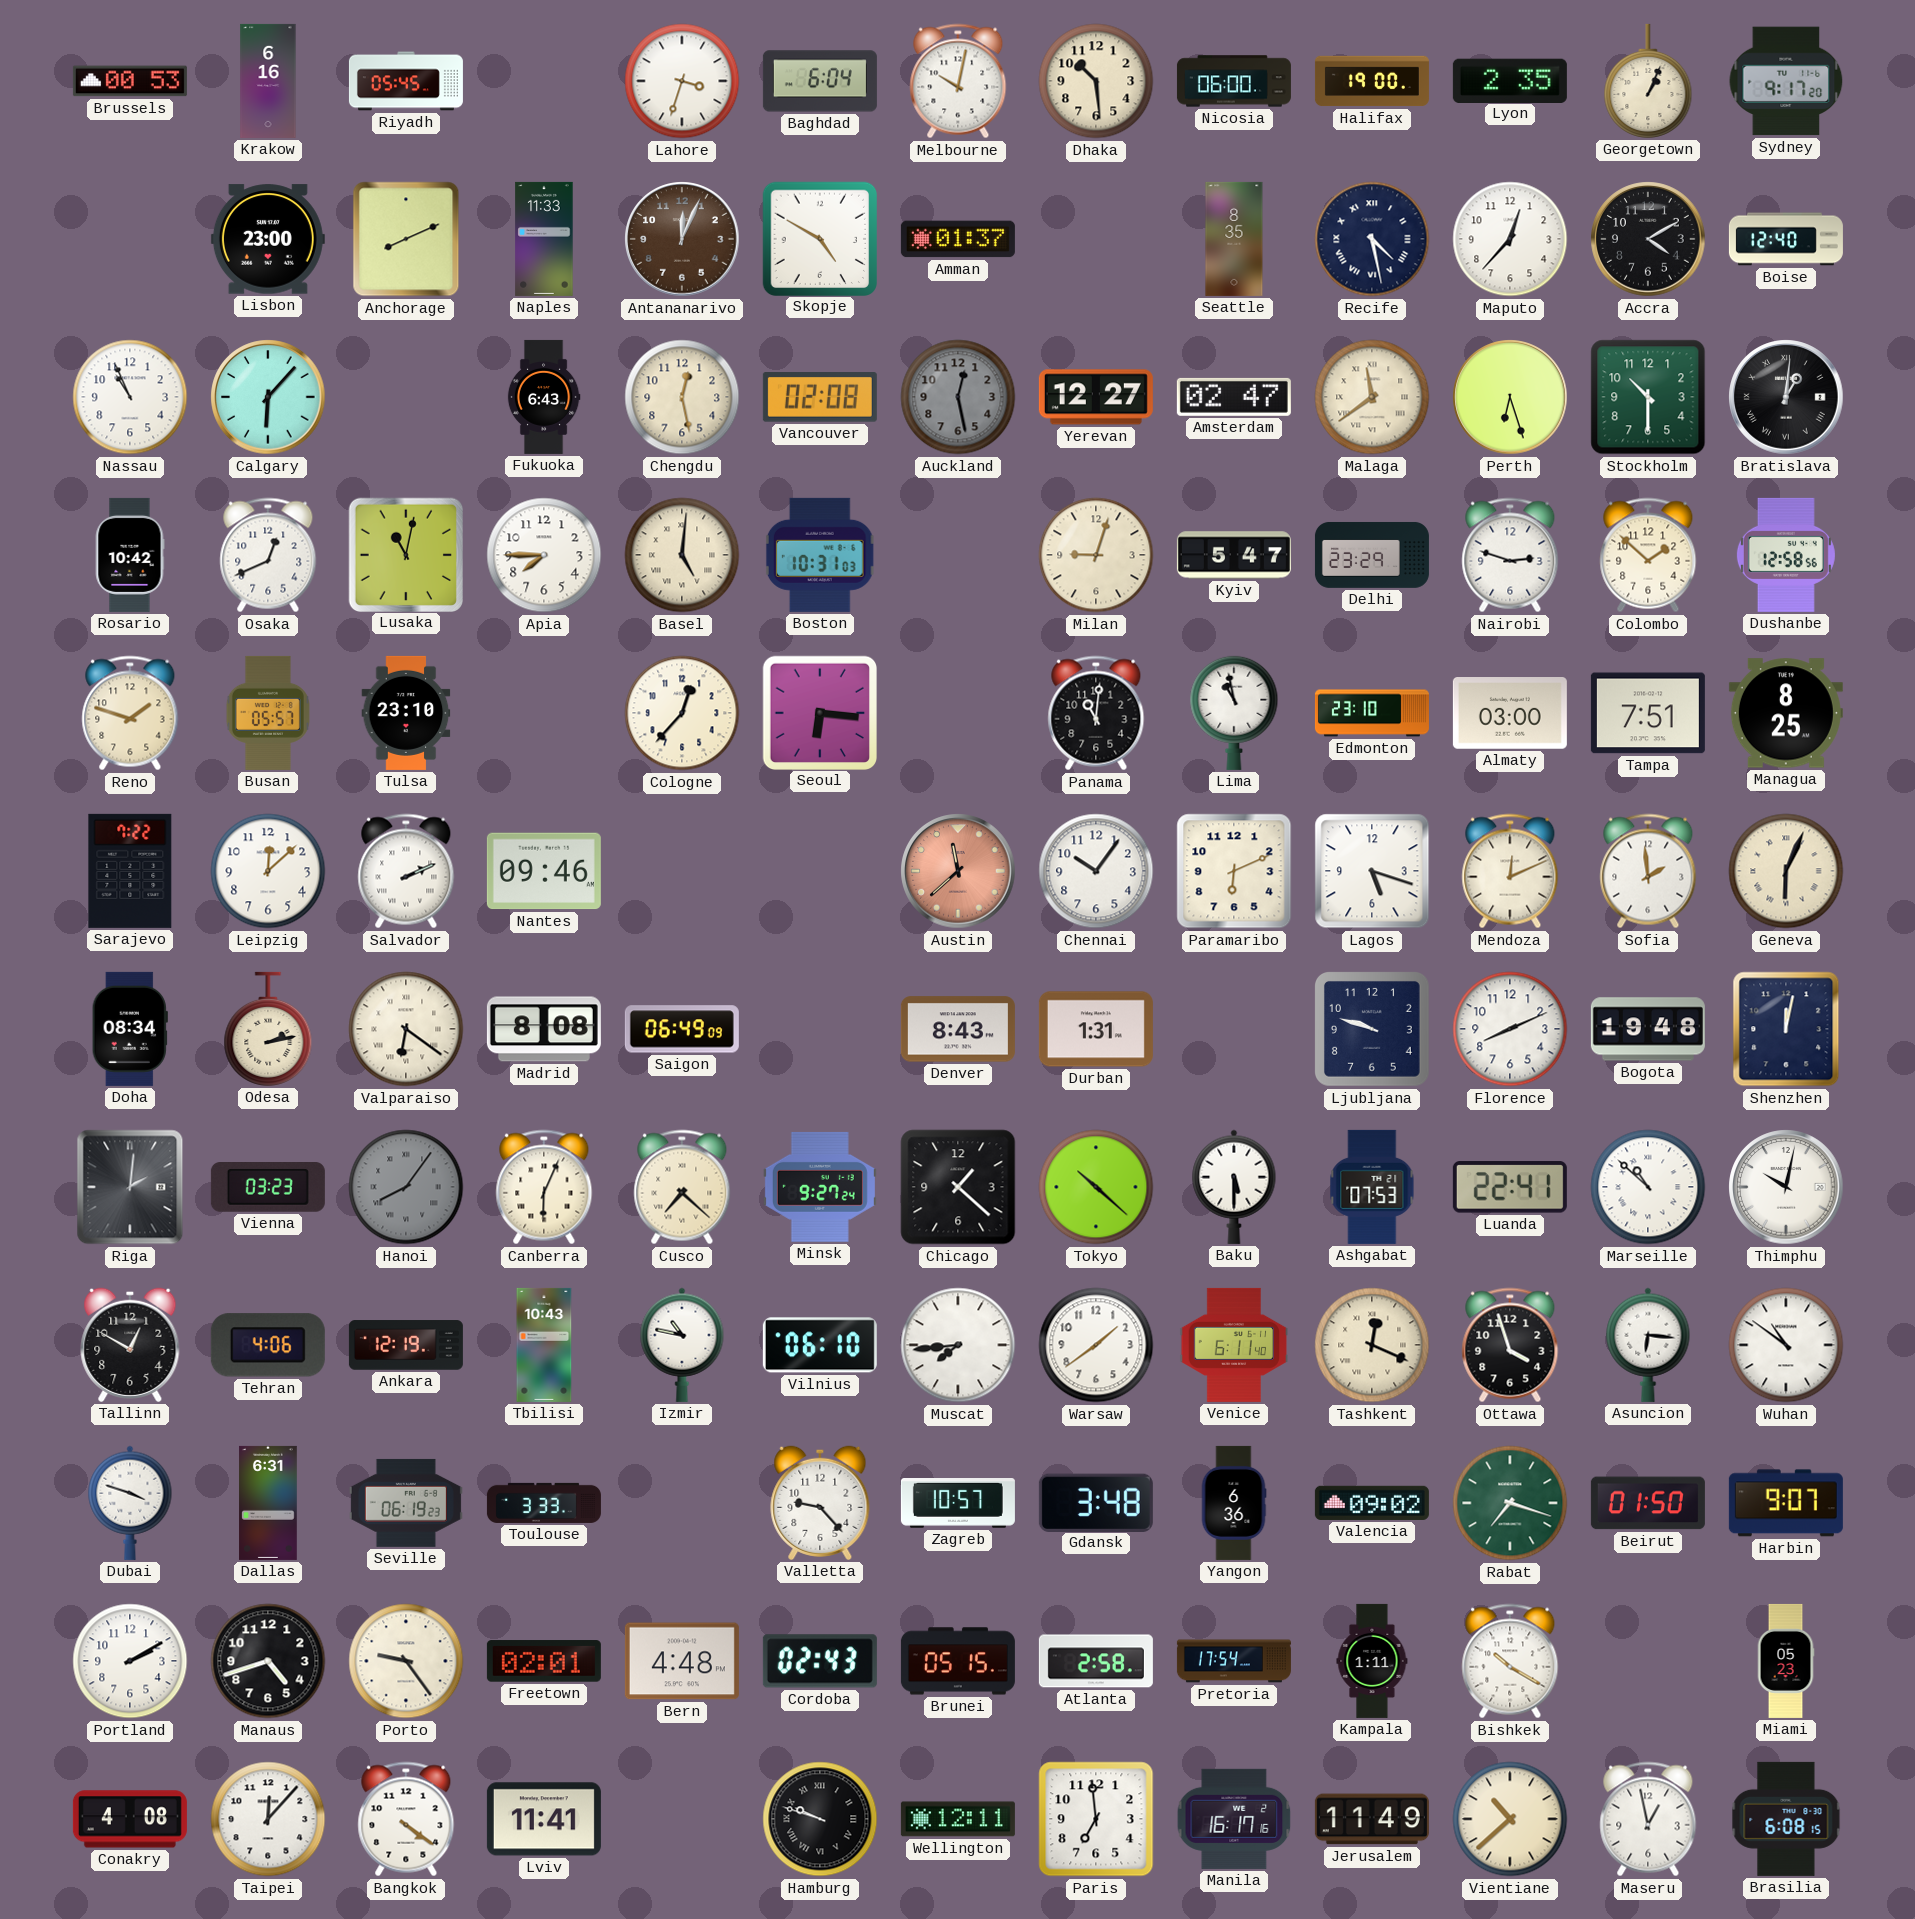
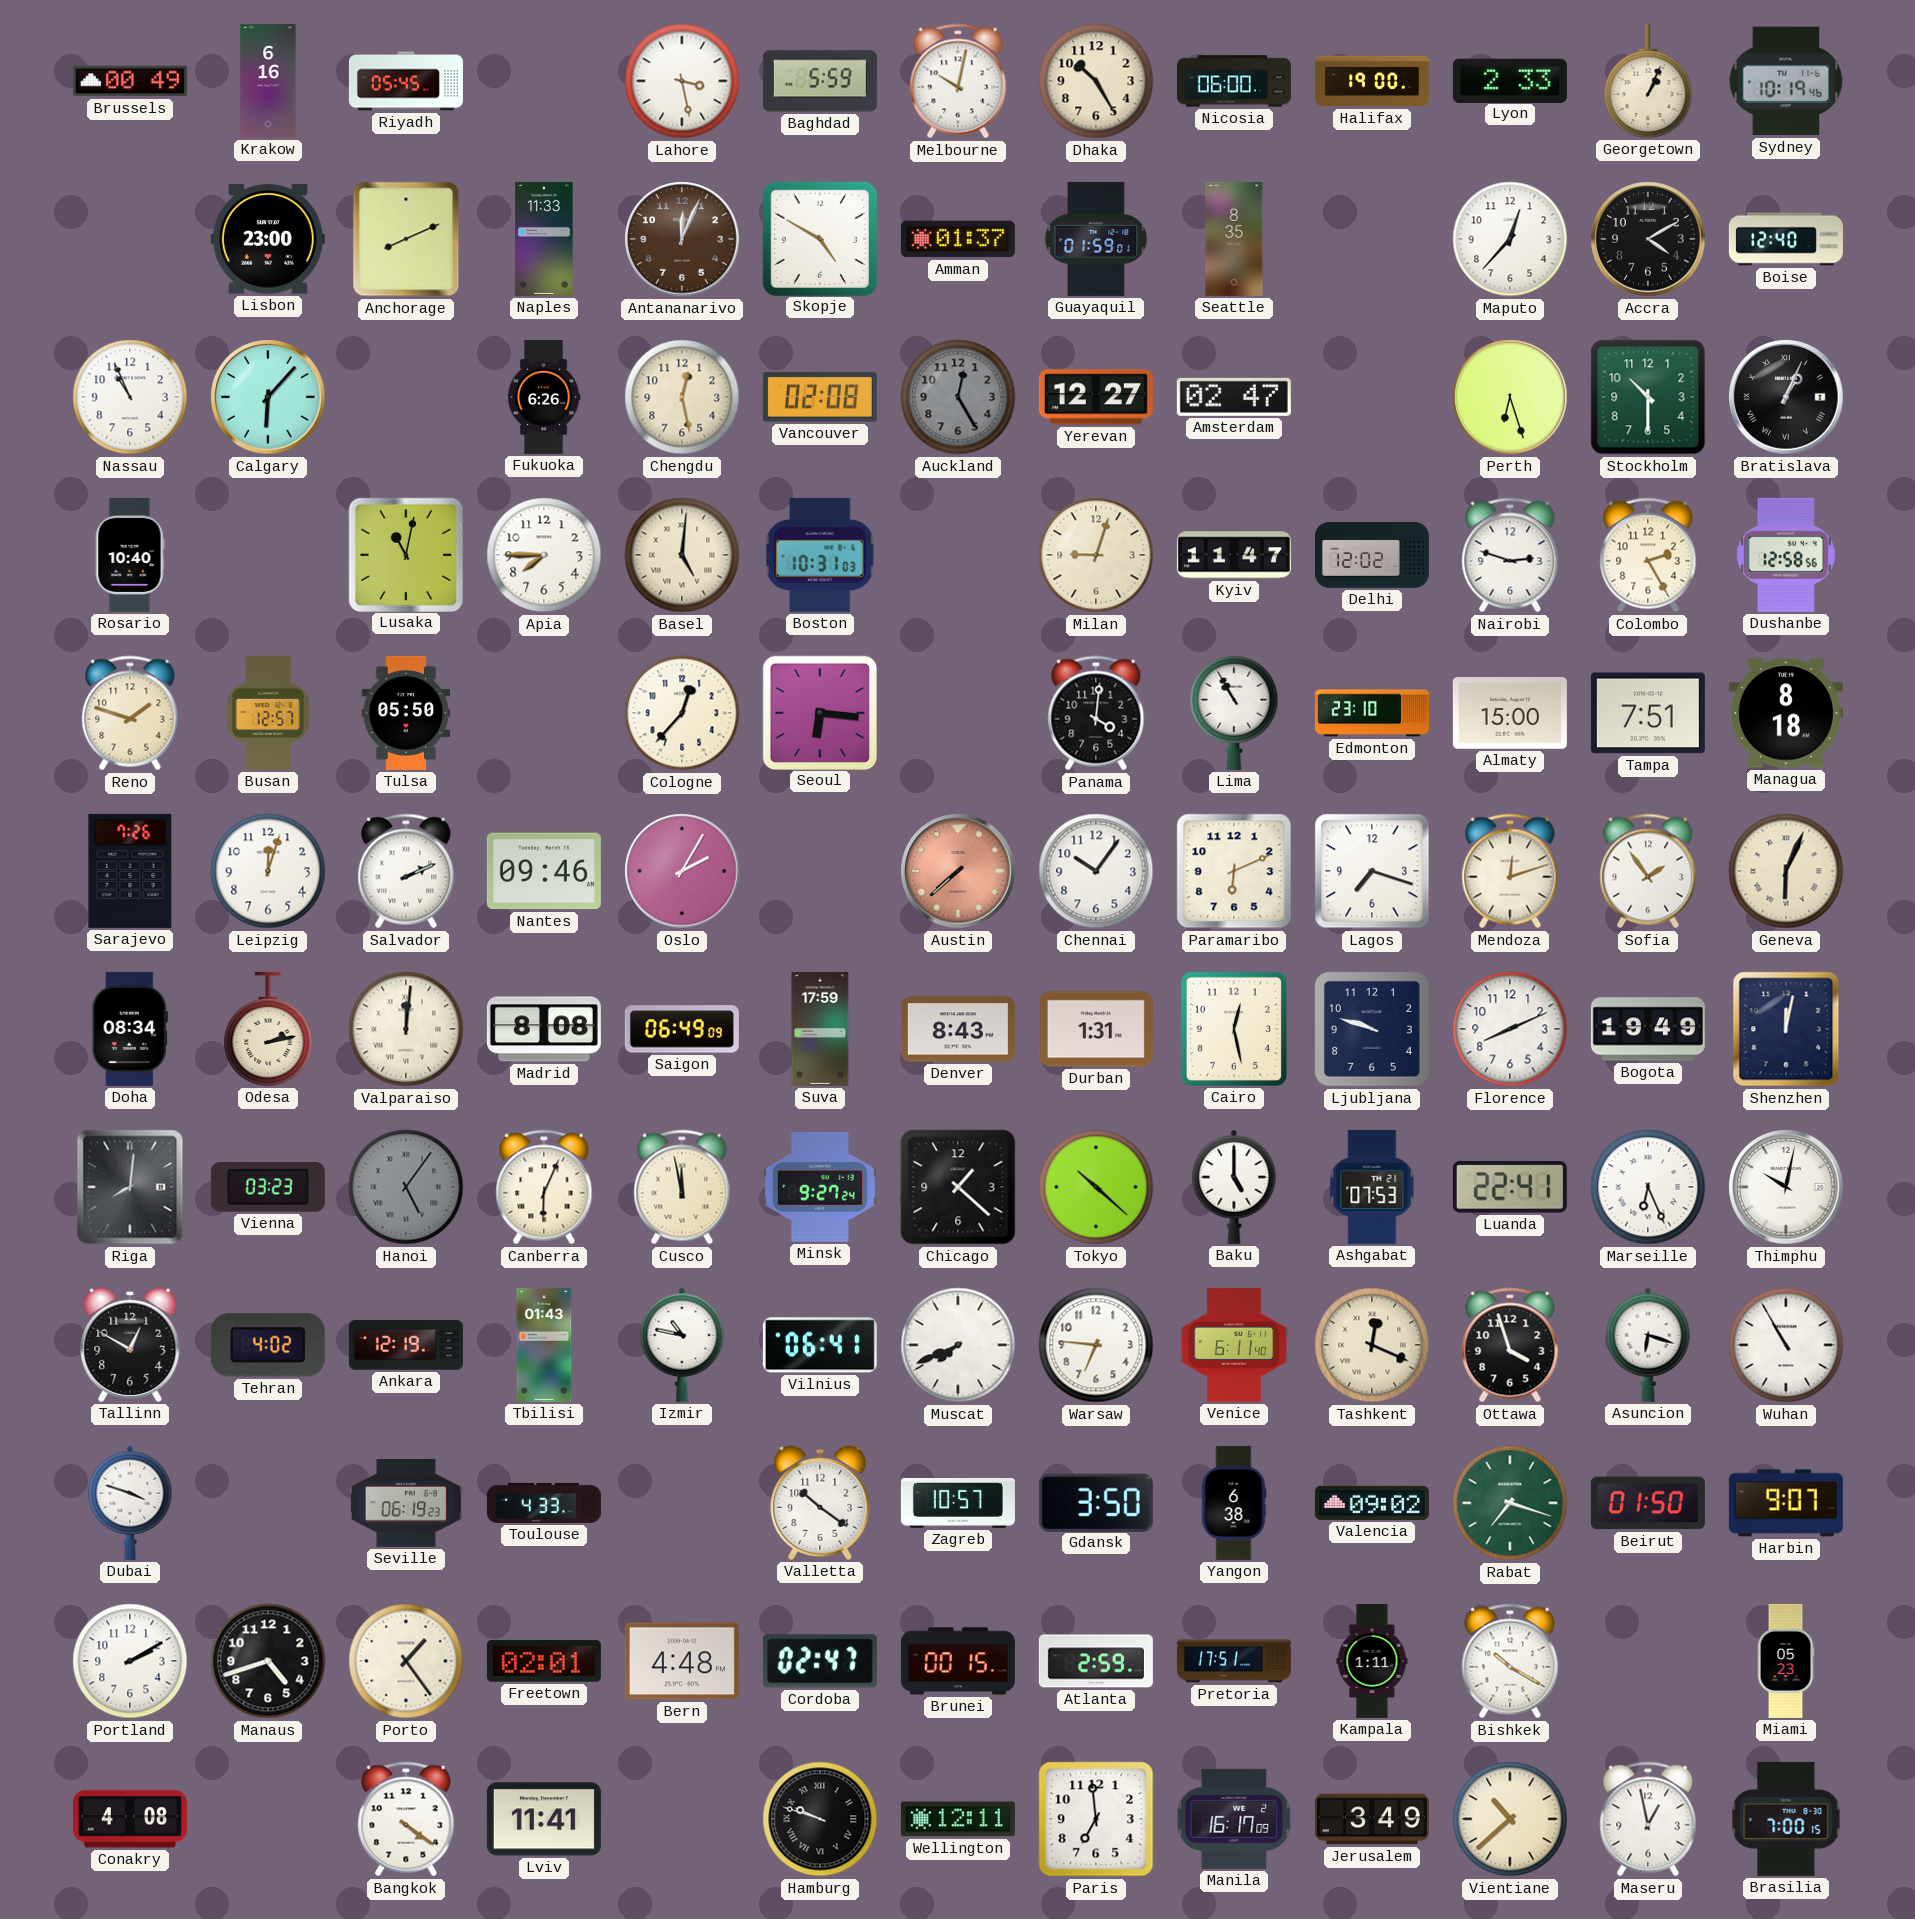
Brussels: 00:53 -> 00:49
Lahore: 3:33 -> 3:28
Baghdad: 6:04 -> 5:59
Dhaka: 10:29 -> 10:25
Lyon: 2:35 -> 2:33
Sydney: 9:17 -> 10:19
Guayaquil: none -> 01:59
Recife: 4:28 -> none
Fukuoka: 6:43 -> 6:26
Auckland: 12:28 -> 12:25
Malaga: 11:39 -> none
Bratislava: 1:01 -> 1:04
Rosario: 10:42 -> 10:40
Osaka: 12:41 -> none
Kyiv: 5:47 -> 11:47
Delhi: 23:29 -> 12:02
Colombo: 1:52 -> 2:25
Busan: 05:57 -> 12:57
Tulsa: 23:10 -> 05:50
Panama: 11:01 -> 4:01
Lima: 10:58 -> 10:55
Almaty: 03:00 -> 15:00
Managua: 8:25 -> 8:18
Sarajevo: 7:22 -> 7:26
Leipzig: 12:08 -> 12:03
Oslo: none -> 2:05
Austin: 11:38 -> 7:38
Lagos: 5:18 -> 7:18
Mendoza: 12:11 -> 12:12
Sofia: 1:59 -> 1:54
Valparaiso: 6:21 -> 12:01
Suva: none -> 17:59
Cairo: none -> 12:28
Bogota: 19:48 -> 19:49
Riga: 2:01 -> 8:01
Hanoi: 8:06 -> 5:06
Cusco: 7:22 -> 11:58
Baku: 5:30 -> 5:00
Marseille: 10:52 -> 6:26
Tehran: 4:06 -> 4:02
Tbilisi: 10:43 -> 01:43
Vilnius: 06:10 -> 06:41
Muscat: 7:44 -> 7:41
Warsaw: 1:39 -> 6:46
Asuncion: 6:16 -> 6:18
Wuhan: 10:51 -> 10:55
Dallas: 6:31 -> none
Toulouse: 3:33 -> 4:33
Valletta: 9:23 -> 10:21
Gdansk: 3:48 -> 3:50
Yangon: 6:36 -> 6:38
Porto: 9:24 -> 1:24
Cordoba: 02:43 -> 02:47
Brunei: 05:15 -> 00:15
Atlanta: 2:58 -> 2:59
Pretoria: 17:54 -> 17:51
Taipei: 12:07 -> none
Manila: 16:17:16 -> 16:17:09
Jerusalem: 11:49 -> 3:49
Brasilia: 6:08 -> 7:00
